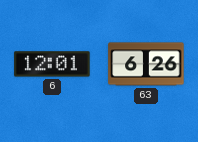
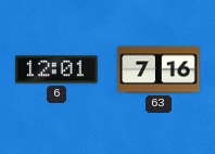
63: 6:26 -> 7:16
